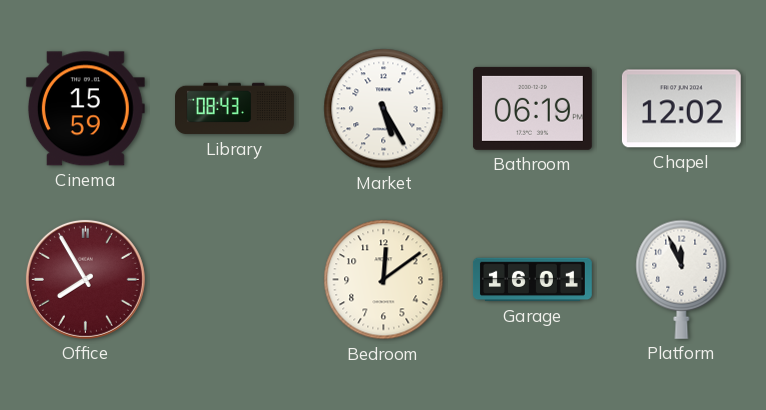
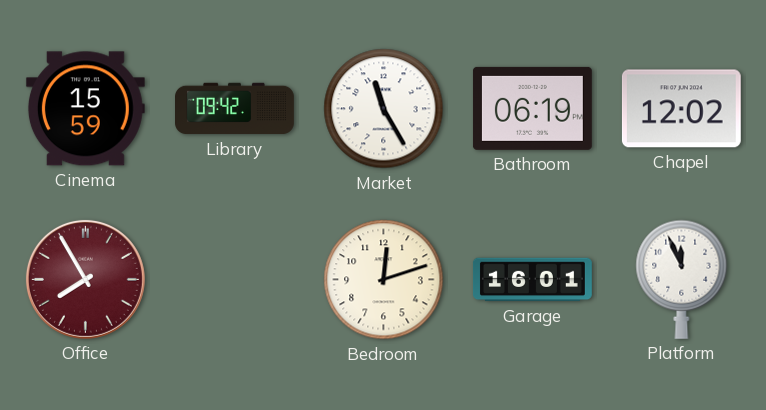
Library: 08:43 -> 09:42
Market: 5:25 -> 11:25
Bedroom: 12:09 -> 12:12
